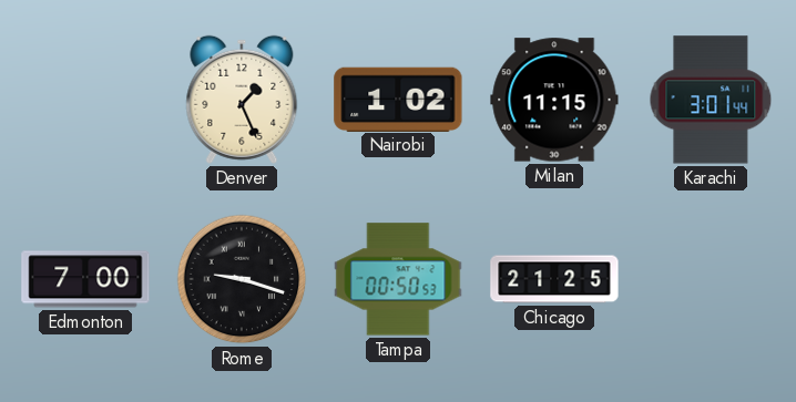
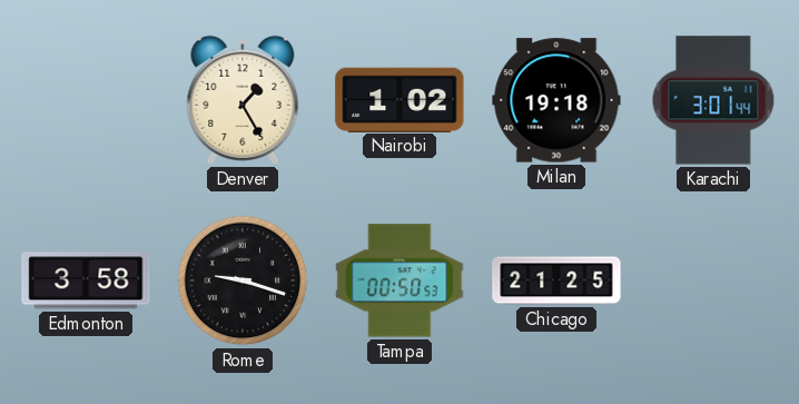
Denver: 1:26 -> 1:25
Milan: 11:15 -> 19:18
Edmonton: 7:00 -> 3:58
